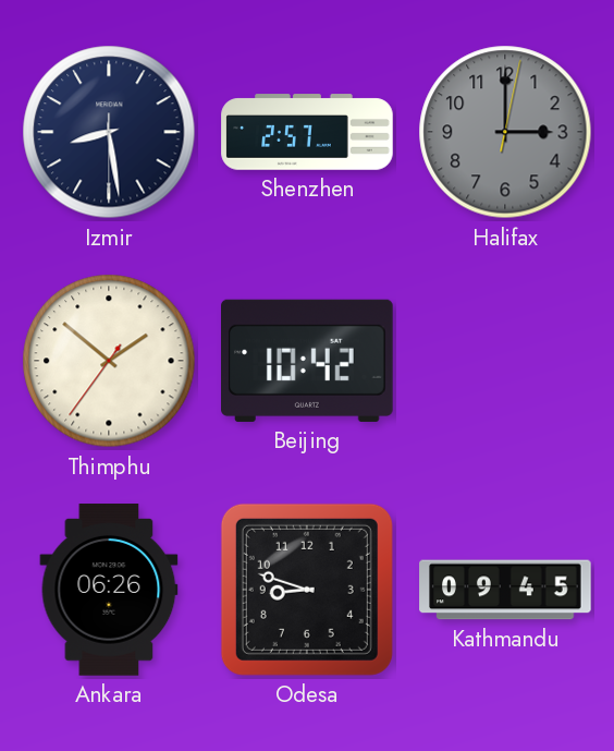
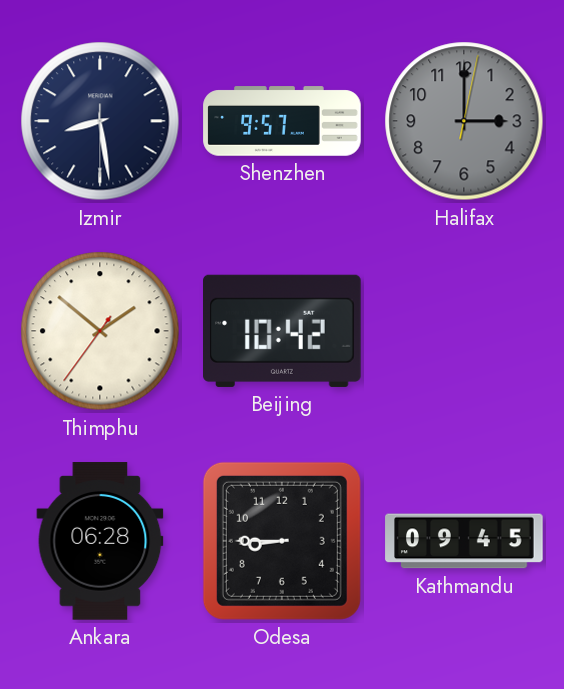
Shenzhen: 2:57 -> 9:57
Ankara: 06:26 -> 06:28
Odesa: 8:48 -> 8:45
